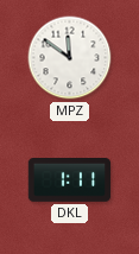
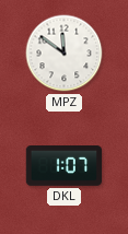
DKL: 1:11 -> 1:07
